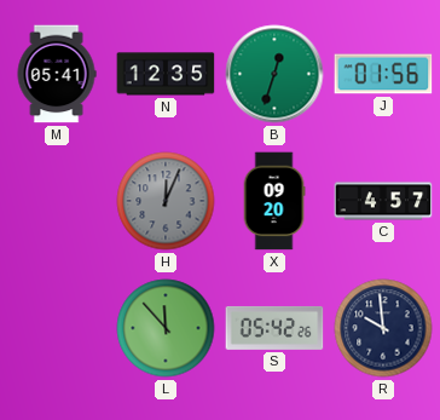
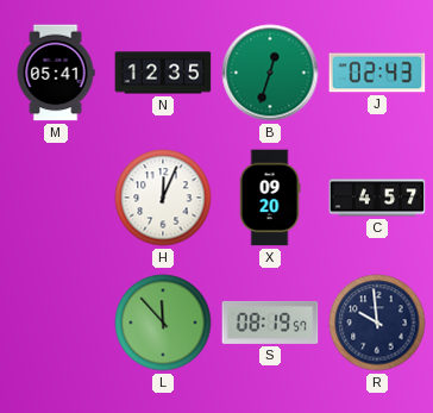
J: 01:56 -> 02:43
H dial: grey -> white
S: 05:42 -> 08:19
